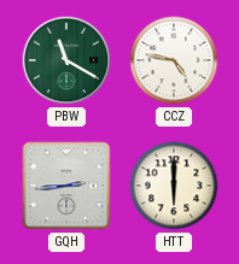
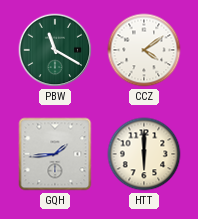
CCZ: 4:47 -> 4:09
GQH: 2:44 -> 1:44
